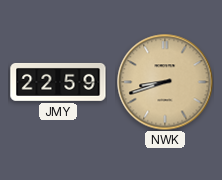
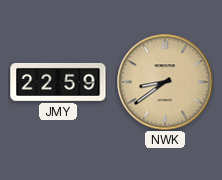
NWK: 8:42 -> 8:39
